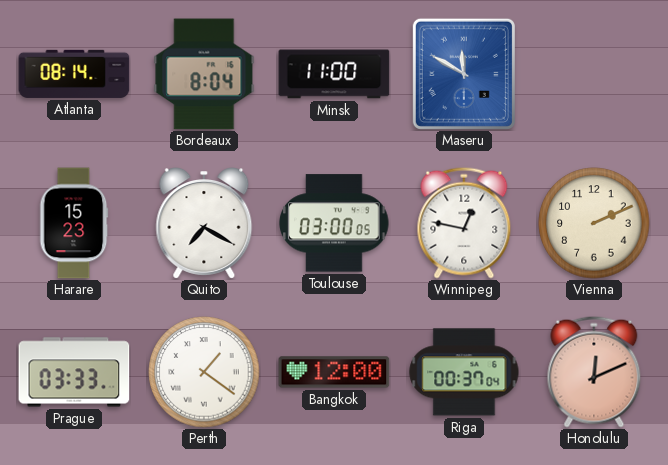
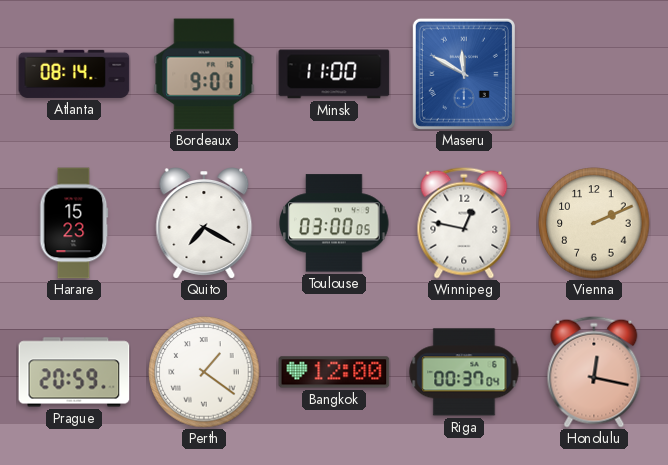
Bordeaux: 8:04 -> 9:01
Prague: 03:33 -> 20:59
Honolulu: 12:11 -> 12:17
